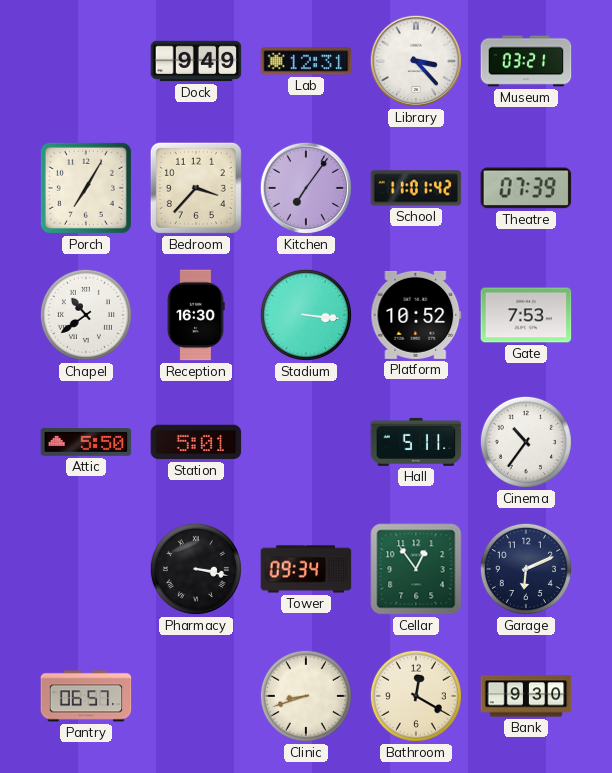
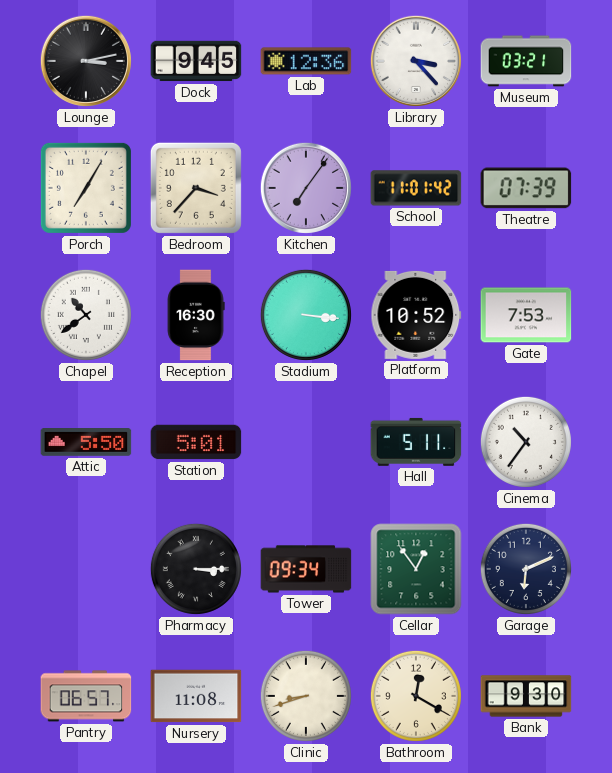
Lounge: none -> 3:13
Dock: 9:49 -> 9:45
Lab: 12:31 -> 12:36
Pharmacy: 3:17 -> 3:15
Nursery: none -> 11:08
